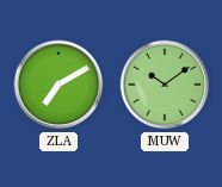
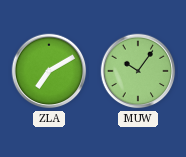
MUW: 10:09 -> 10:06
